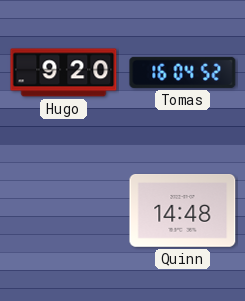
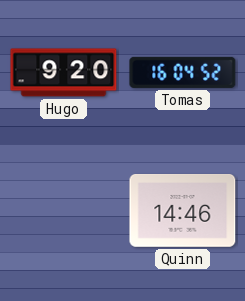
Quinn: 14:48 -> 14:46
